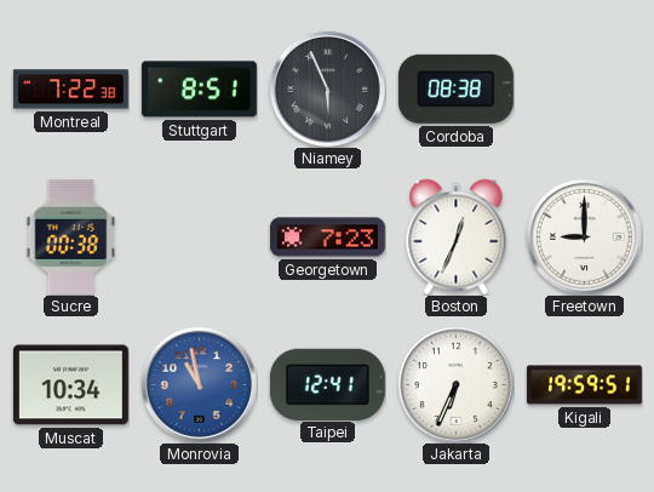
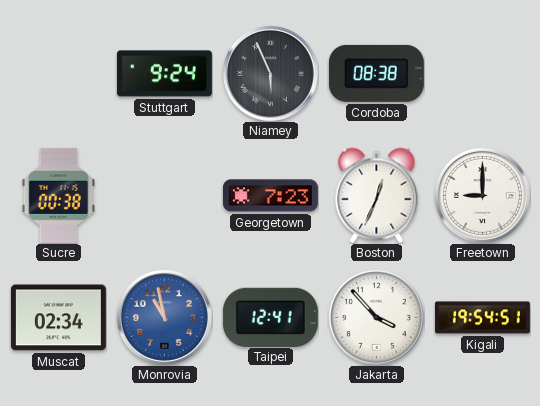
Montreal: 7:22 -> none
Stuttgart: 8:51 -> 9:24
Muscat: 10:34 -> 02:34
Jakarta: 6:34 -> 3:53
Kigali: 19:59 -> 19:54
